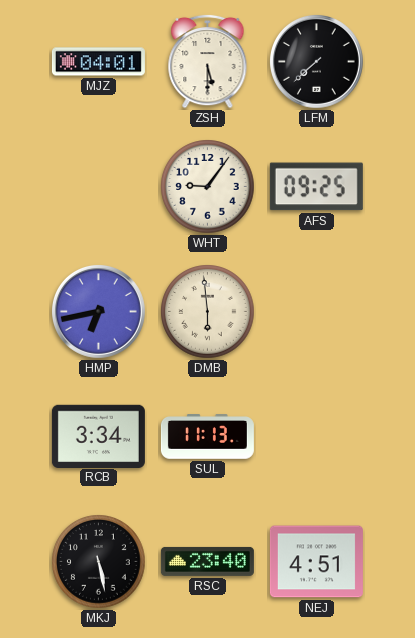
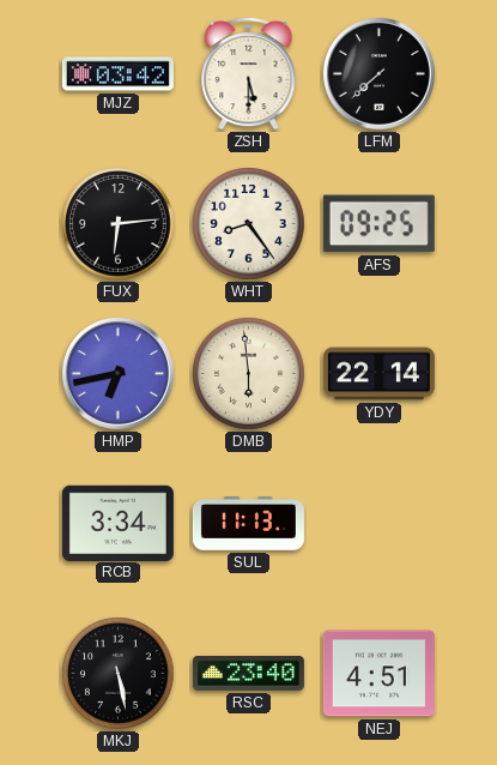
MJZ: 04:01 -> 03:42
FUX: none -> 6:14
WHT: 9:06 -> 8:24
YDY: none -> 22:14
